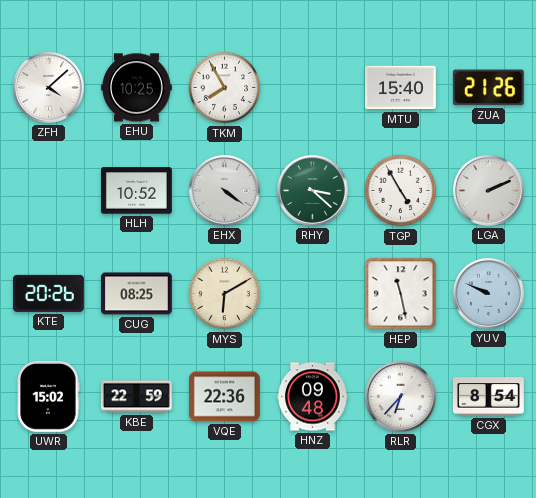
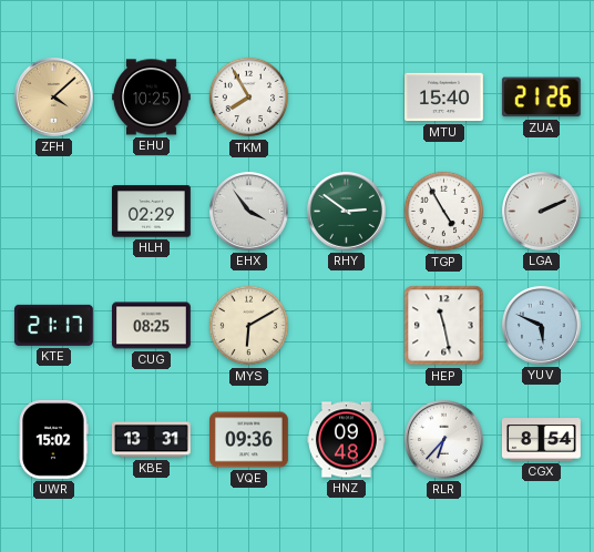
ZFH dial: white -> champagne
HLH: 10:52 -> 02:29
EHX: 4:21 -> 3:54
RHY: 3:22 -> 2:51
KTE: 20:26 -> 21:17
YUV: 9:49 -> 5:49
KBE: 22:59 -> 13:31
VQE: 22:36 -> 09:36
